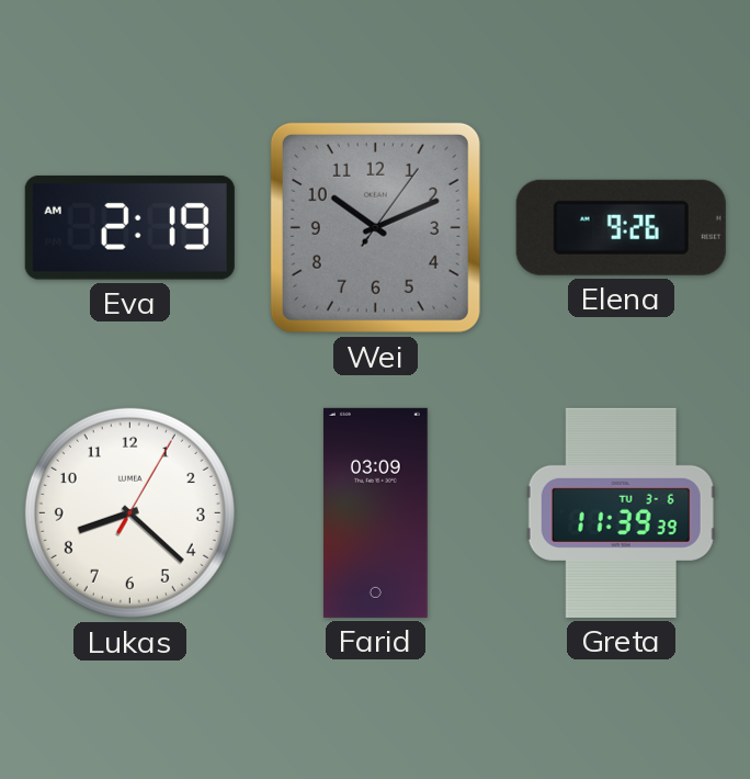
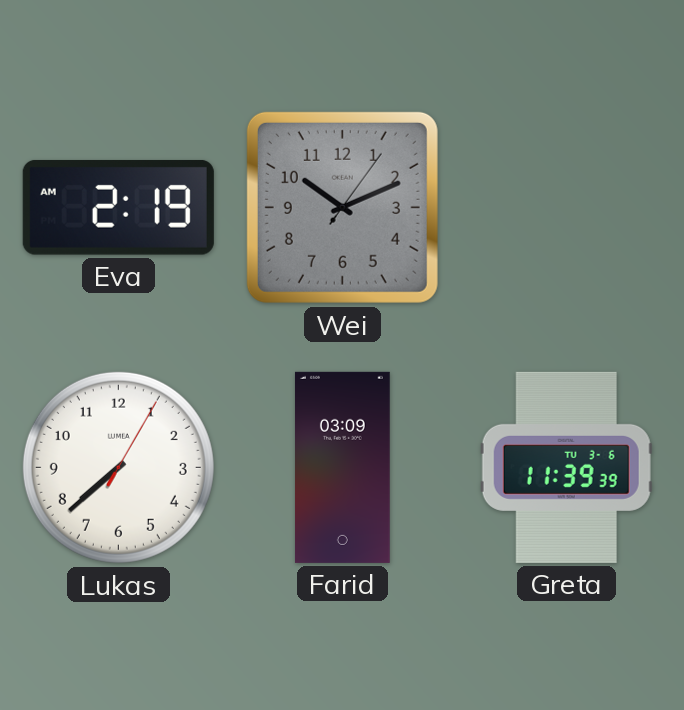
Elena: 9:26 -> none
Lukas: 8:22 -> 7:38
